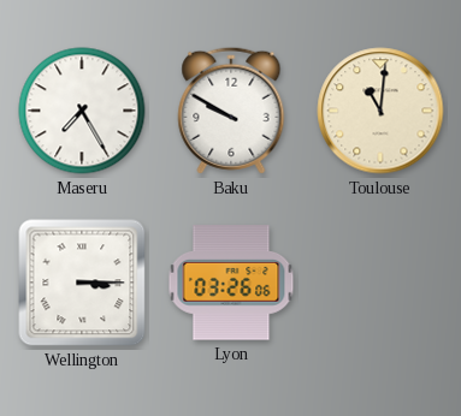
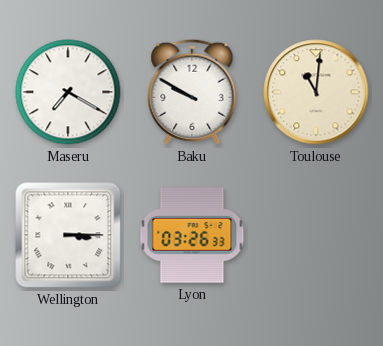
Maseru: 7:25 -> 7:20
Lyon: 03:26:06 -> 03:26:33
